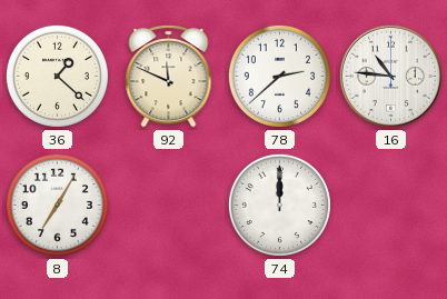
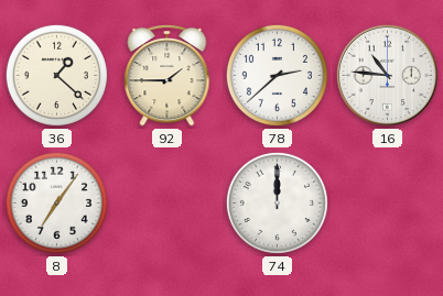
92: 11:49 -> 1:45
8: 7:05 -> 7:06
